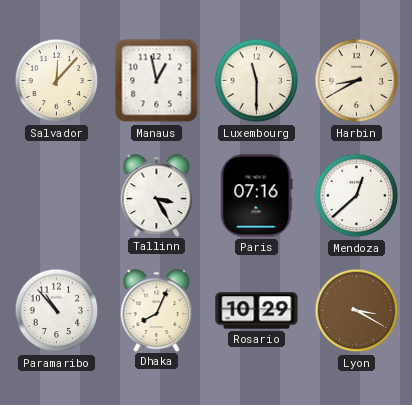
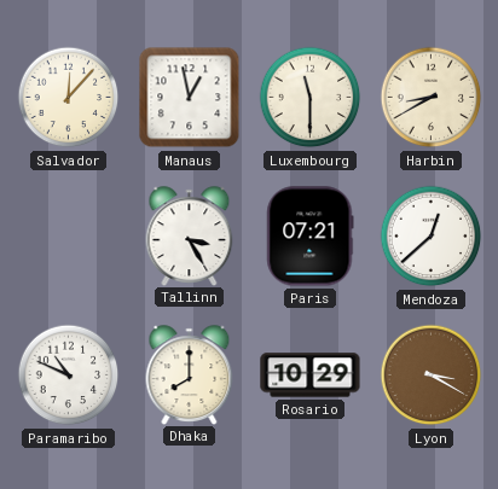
Paris: 07:16 -> 07:21
Paramaribo: 10:53 -> 10:49
Dhaka: 8:04 -> 8:00
